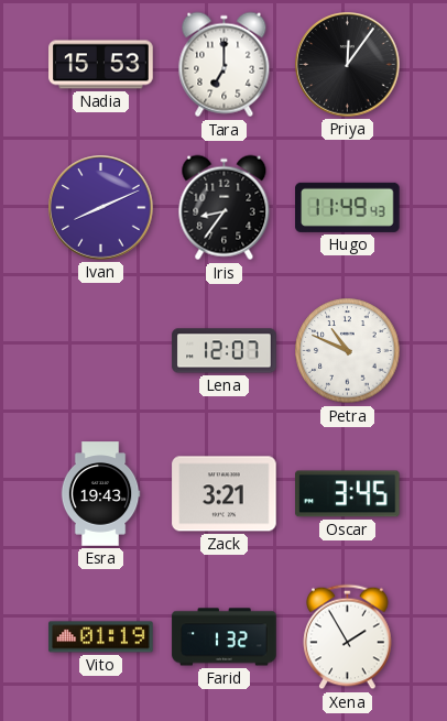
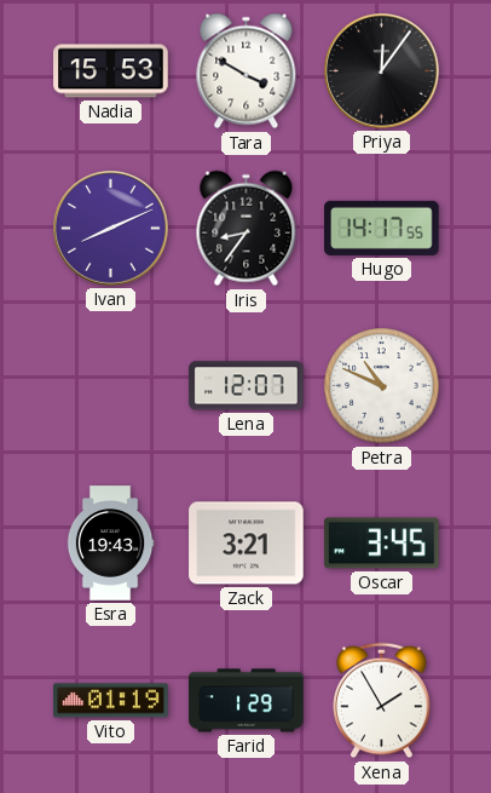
Tara: 7:00 -> 3:50
Hugo: 11:49 -> 14:17
Farid: 1:32 -> 1:29
